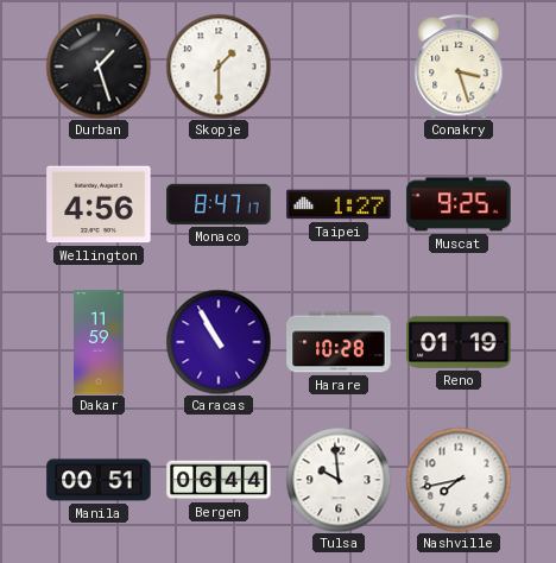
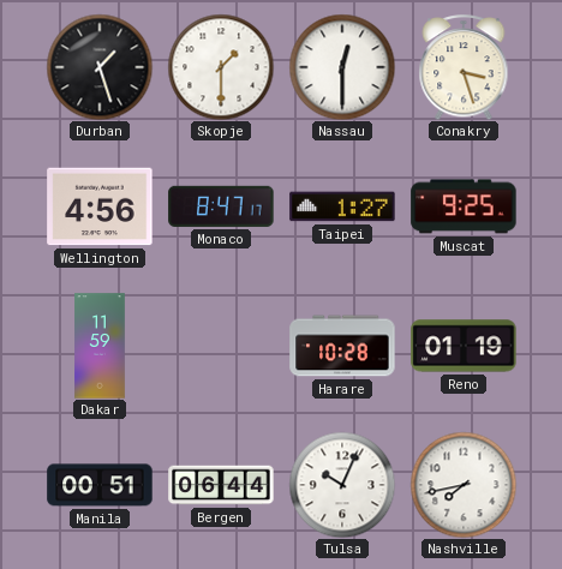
Nassau: none -> 12:30
Caracas: 10:55 -> none
Tulsa: 9:59 -> 10:04
